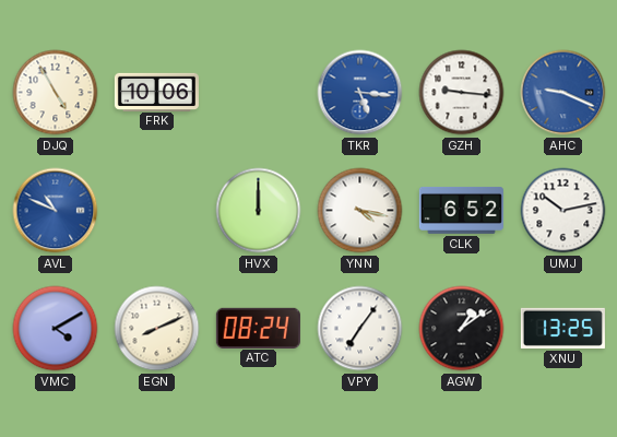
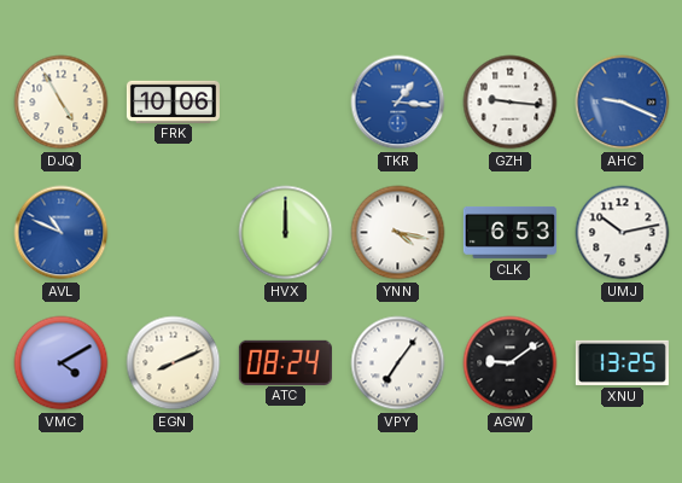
TKR: 5:16 -> 1:16
CLK: 6:52 -> 6:53
AGW: 1:09 -> 9:09
